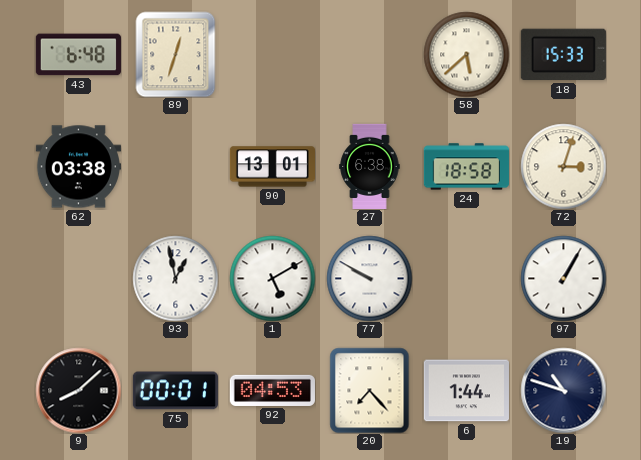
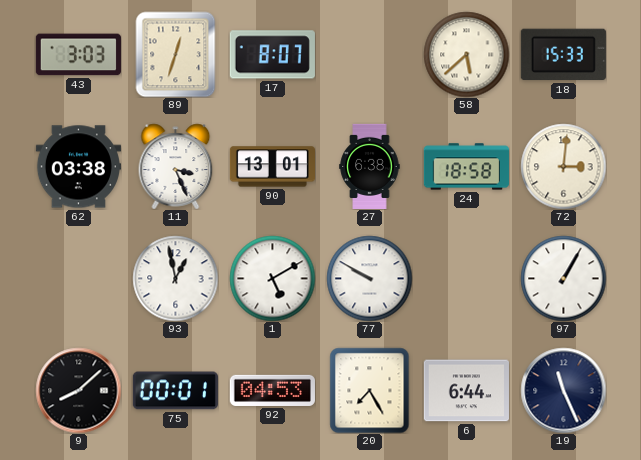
43: 6:48 -> 3:03
17: none -> 8:07
11: none -> 3:26
72: 3:03 -> 3:01
20: 7:23 -> 7:25
6: 1:44 -> 6:44
19: 10:48 -> 11:26
